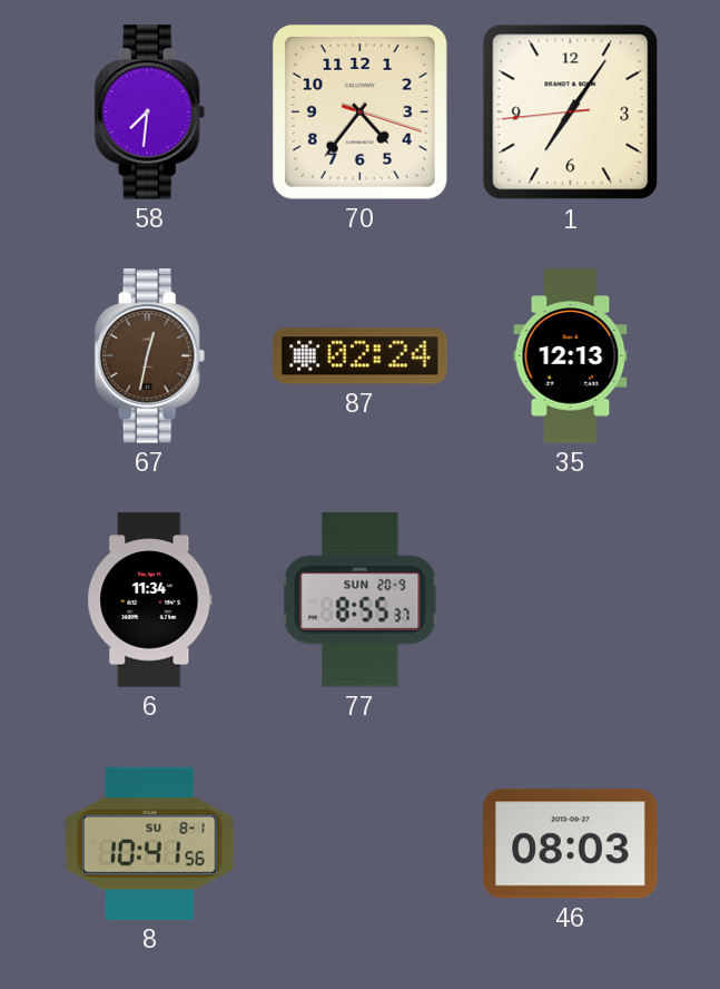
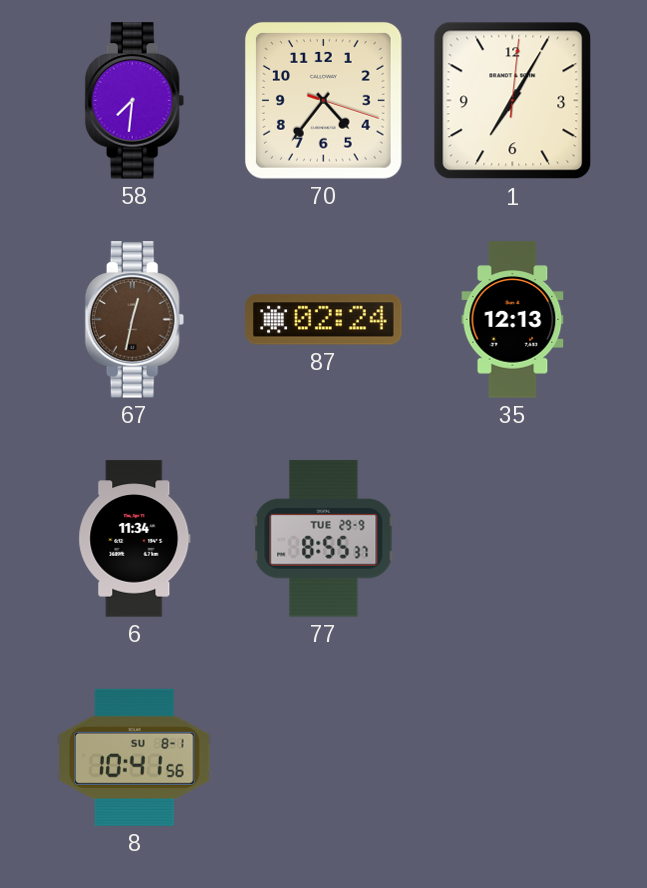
1: 7:05:44 -> 7:05:01
77 date: SUN 20-9 -> TUE 29-9
46: 08:03 -> none
